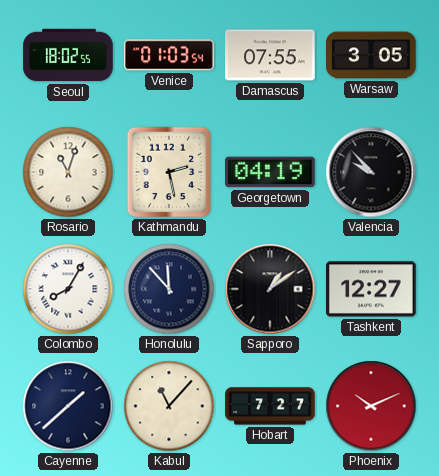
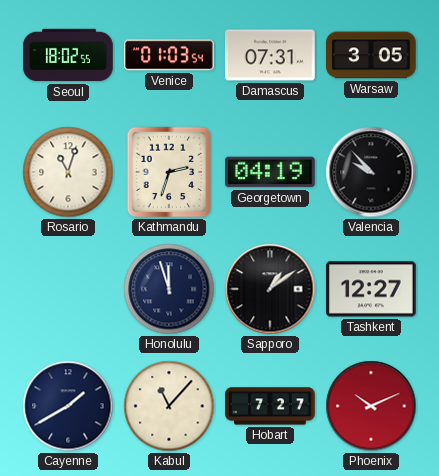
Damascus: 07:55 -> 07:31
Kathmandu: 2:28 -> 2:33
Colombo: 8:05 -> none
Honolulu: 11:53 -> 11:57
Cayenne: 1:38 -> 1:40
